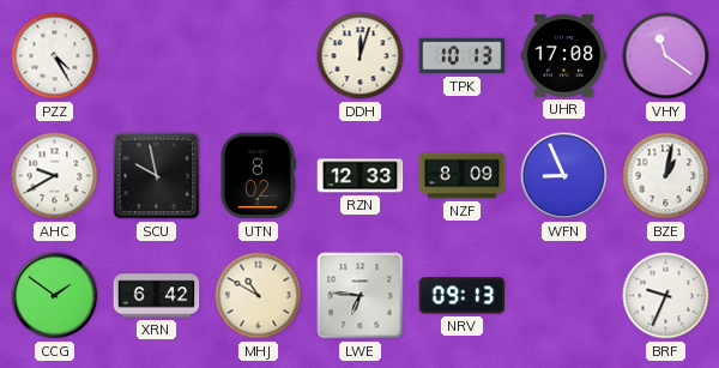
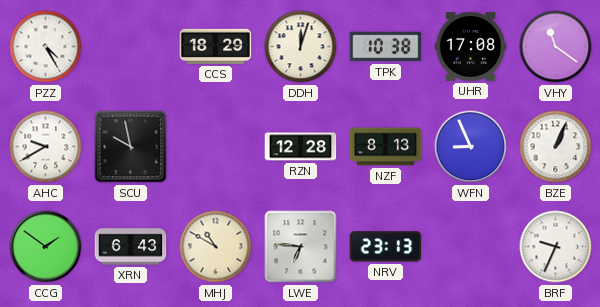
CCS: none -> 18:29
TPK: 10:13 -> 10:38
UTN: 8:02 -> none
RZN: 12:33 -> 12:28
NZF: 8:09 -> 8:13
BZE: 1:02 -> 1:04
XRN: 6:42 -> 6:43
NRV: 09:13 -> 23:13
